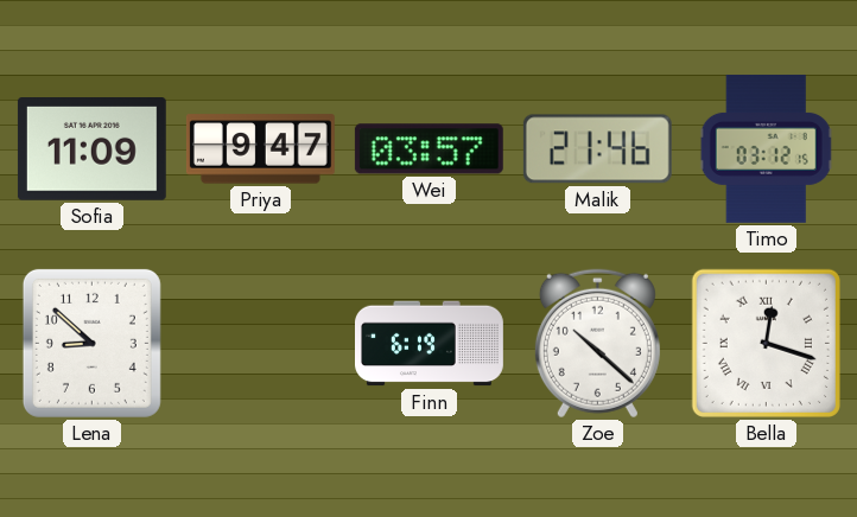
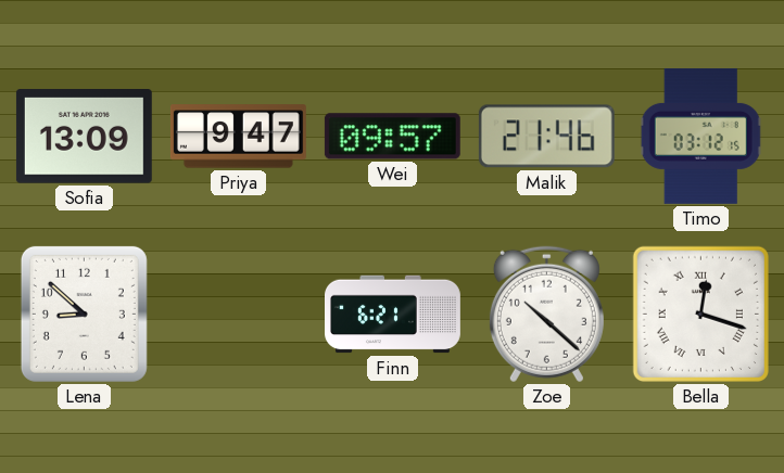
Sofia: 11:09 -> 13:09
Wei: 03:57 -> 09:57
Finn: 6:19 -> 6:21
